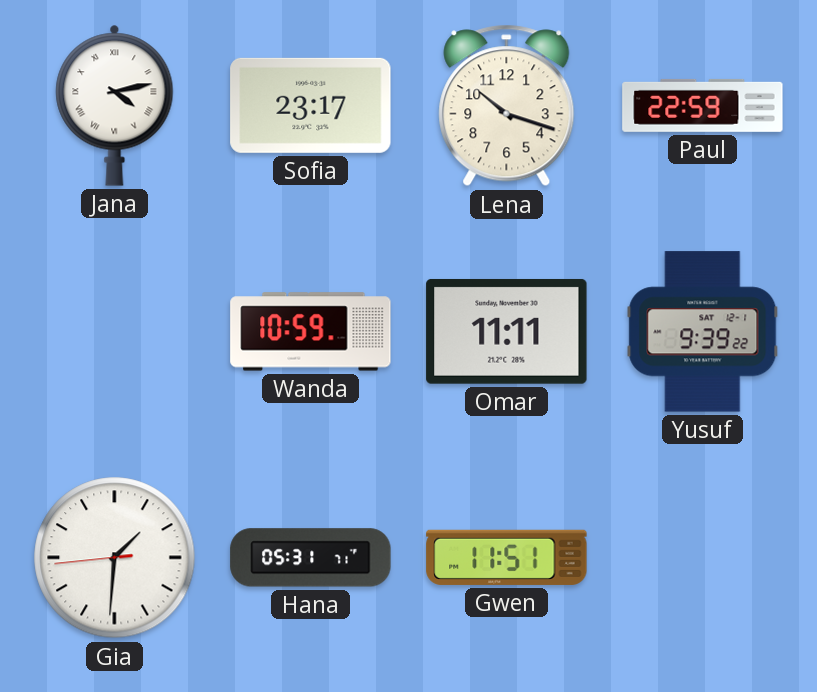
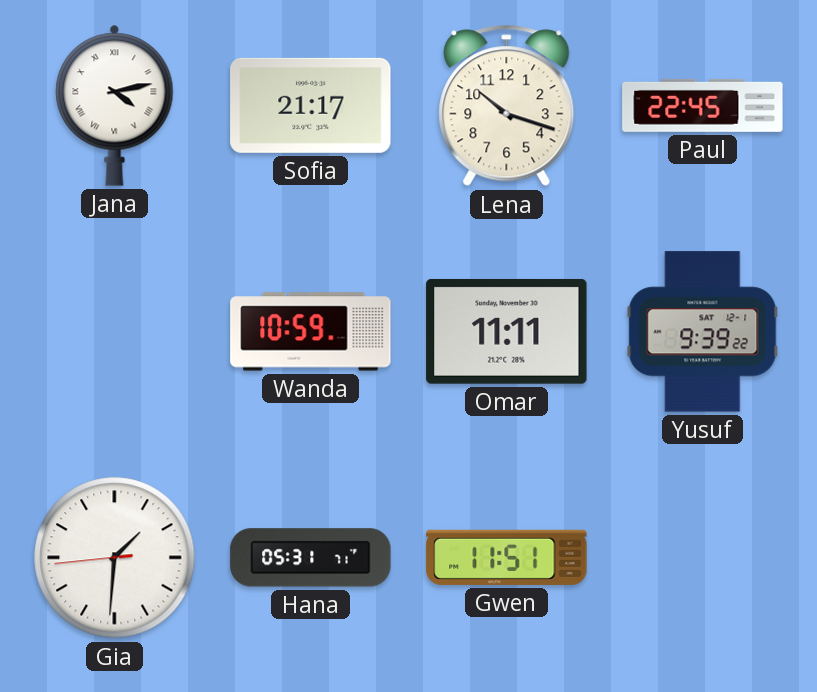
Sofia: 23:17 -> 21:17
Paul: 22:59 -> 22:45
